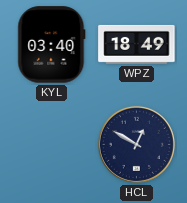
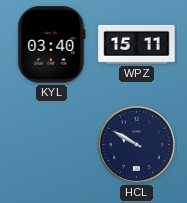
WPZ: 18:49 -> 15:11
HCL: 12:50 -> 9:50
